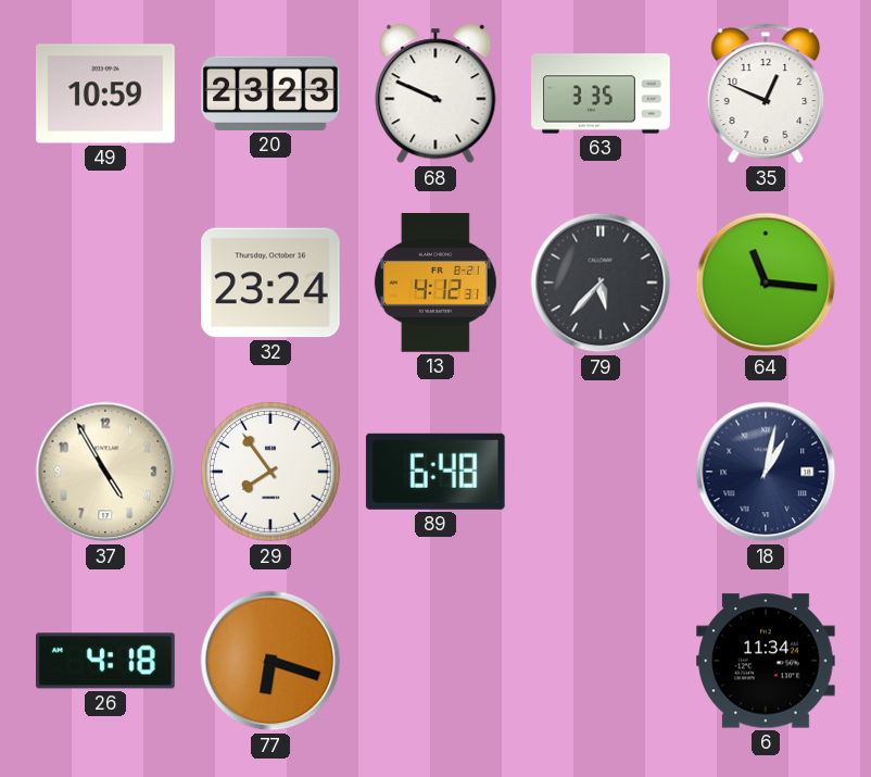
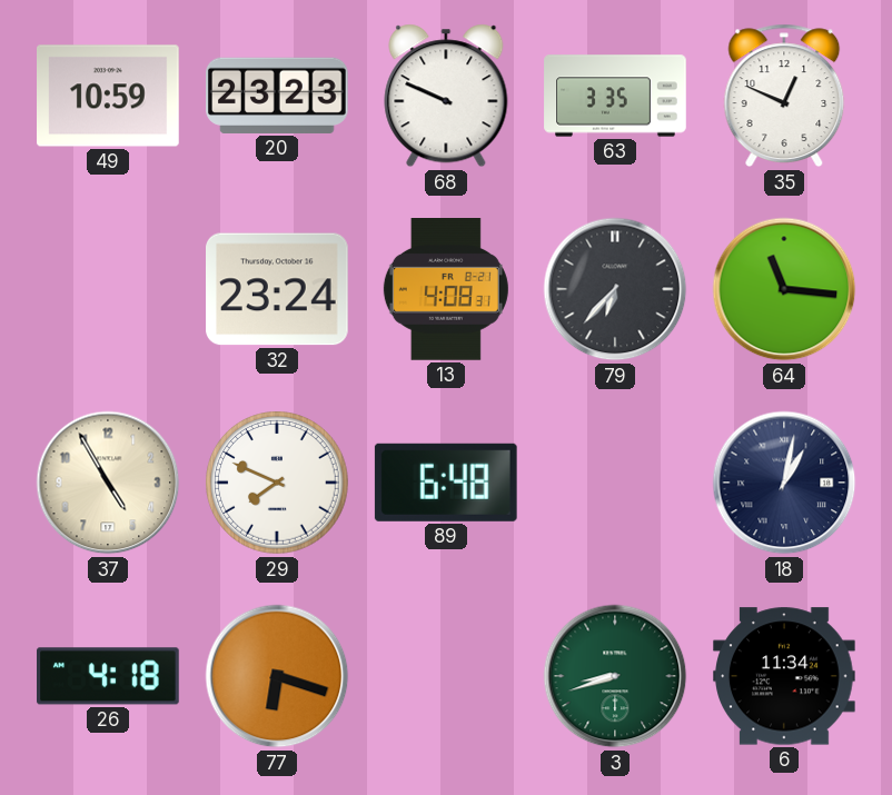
13: 4:12 -> 4:08
79: 5:37 -> 6:37
29: 7:54 -> 7:49
3: none -> 8:42
